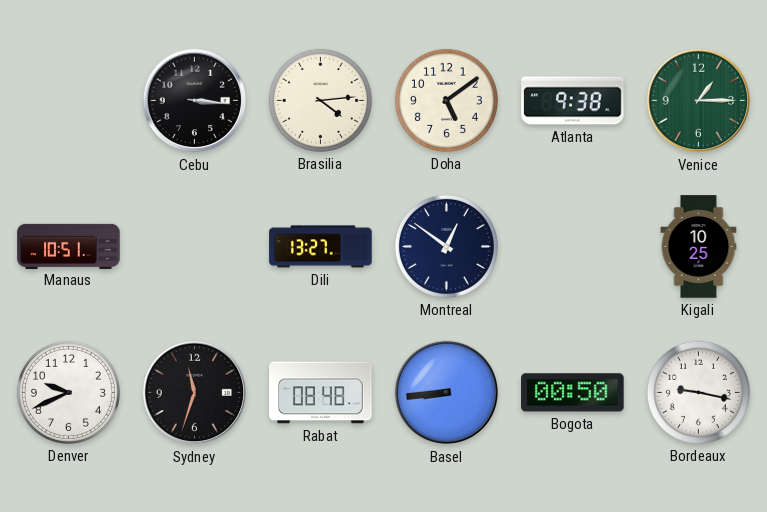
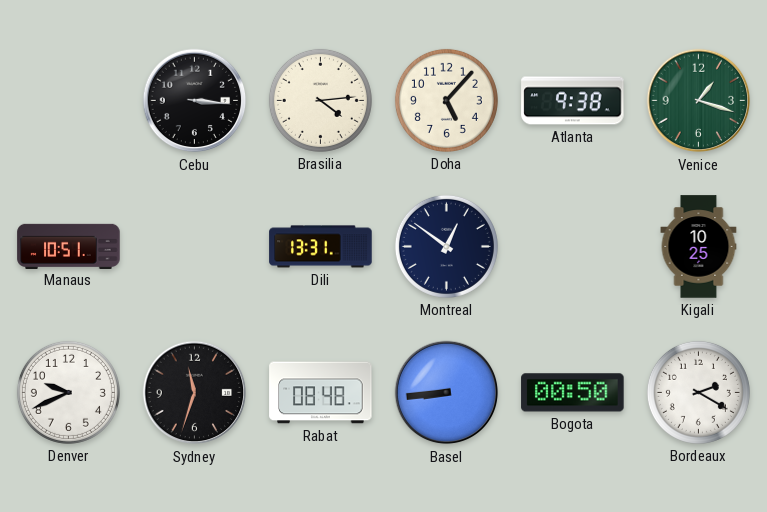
Doha: 5:09 -> 5:07
Venice: 1:15 -> 1:18
Dili: 13:27 -> 13:31
Bordeaux: 9:17 -> 2:20
